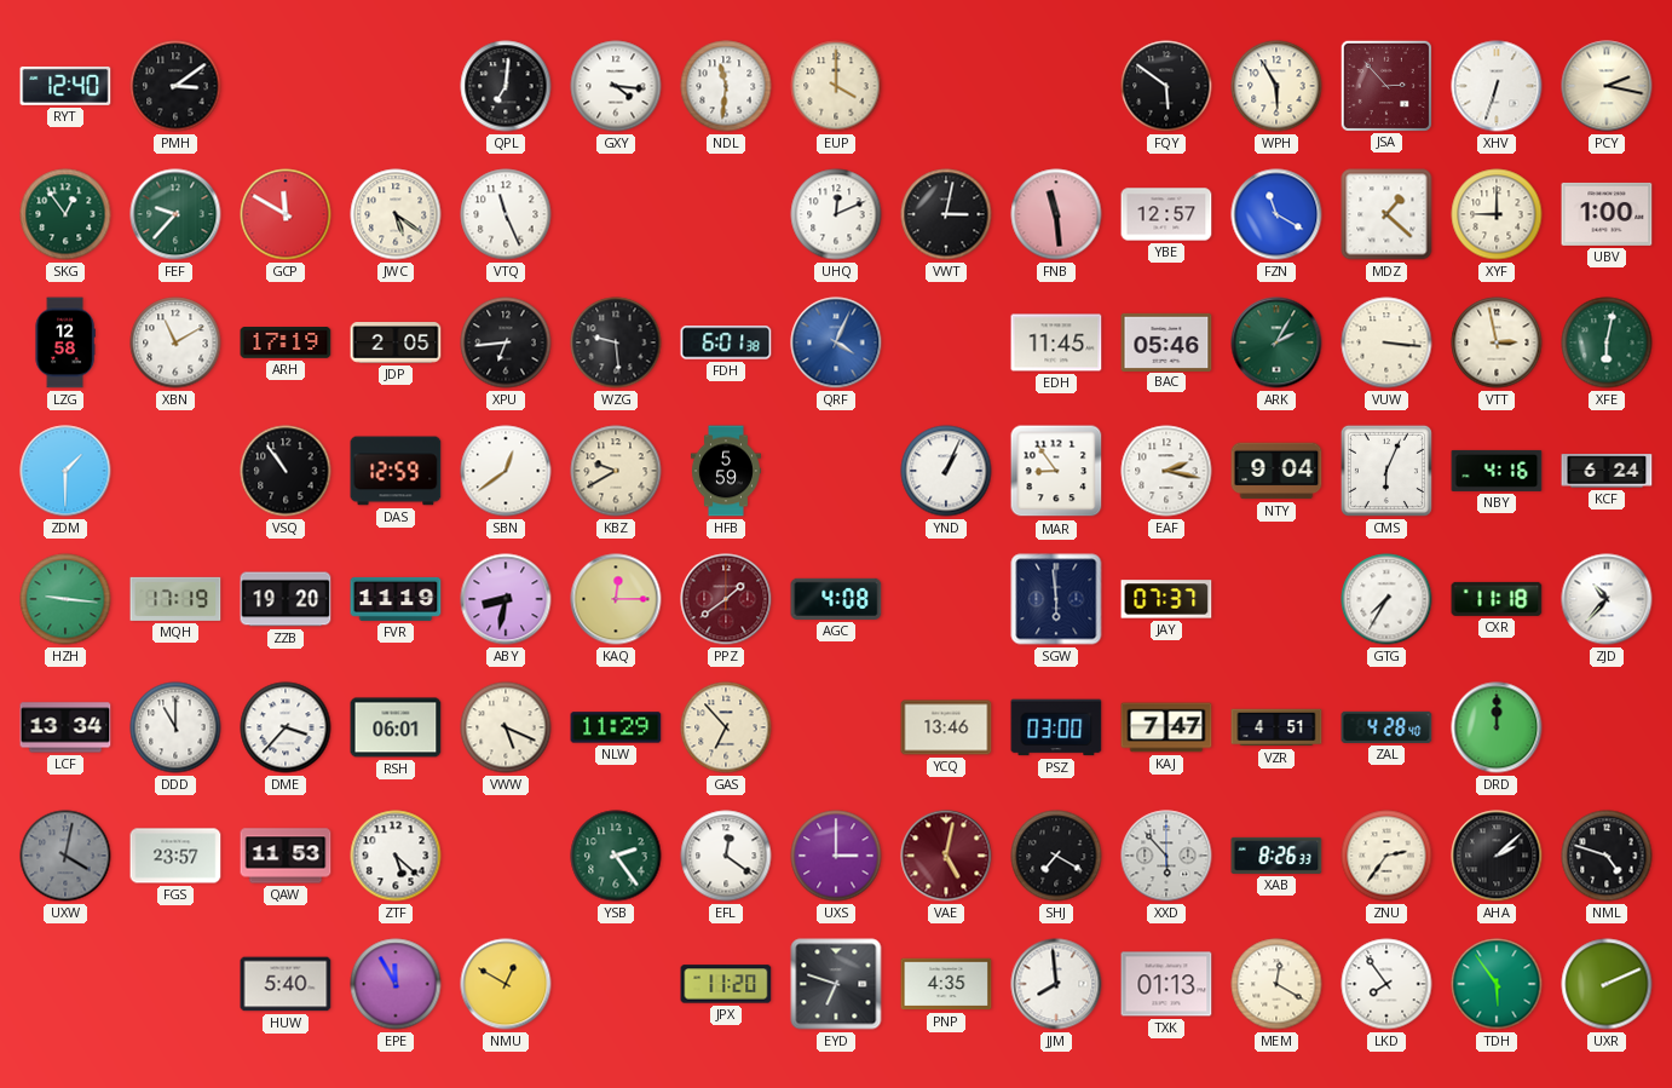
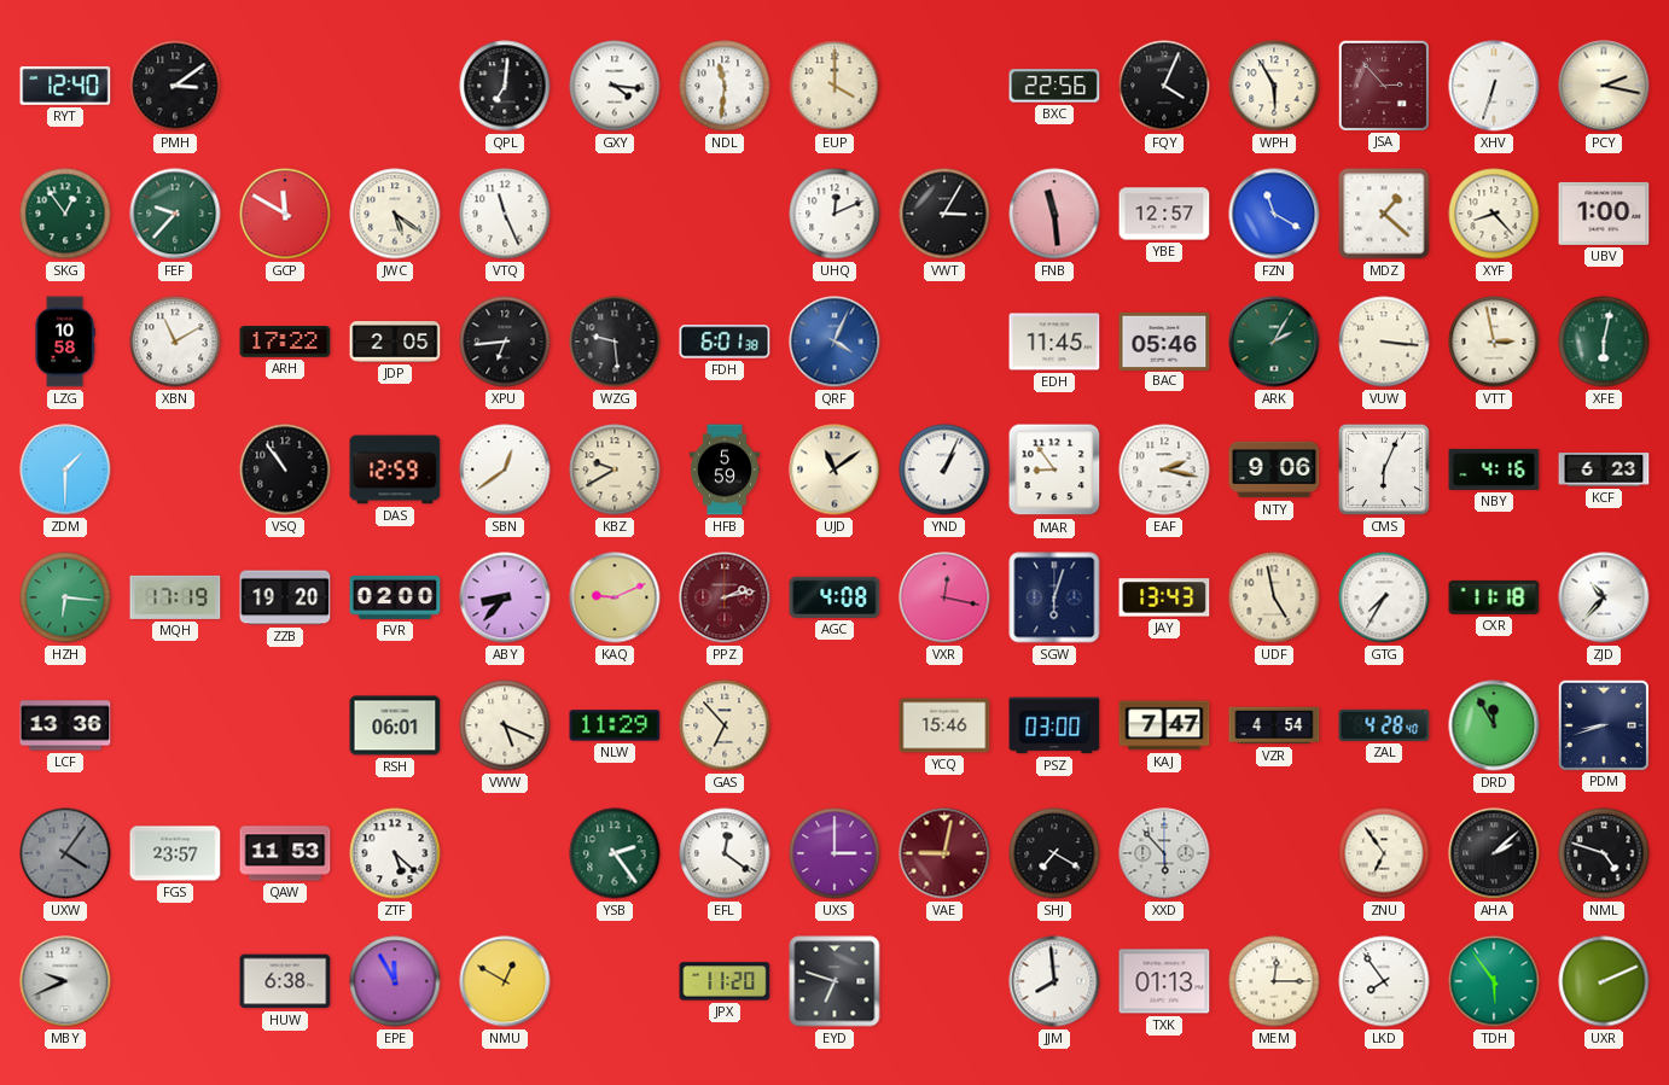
BXC: none -> 22:56
FQY: 5:51 -> 4:04
VWT: 3:02 -> 3:05
XYF: 9:00 -> 8:23
LZG: 12:58 -> 10:58
ARH: 17:19 -> 17:22
UJD: none -> 11:09
NTY: 9:04 -> 9:06
KCF: 6:24 -> 6:23
HZH: 9:16 -> 6:16
FVR: 11:19 -> 02:00
ABY: 8:32 -> 8:37
KAQ: 12:15 -> 9:11
PPZ: 1:39 -> 2:13
VXR: none -> 12:17
SGW: 5:59 -> 6:03
JAY: 07:37 -> 13:43
UDF: none -> 4:58
LCF: 13:34 -> 13:36
DDD: 11:00 -> none
DME: 3:37 -> none
YCQ: 13:46 -> 15:46
VZR: 4:51 -> 4:54
DRD: 12:00 -> 11:55
PDM: none -> 8:42
UXW: 4:02 -> 4:06
VAE: 5:02 -> 9:02
XAB: 8:26 -> none
ZNU: 2:36 -> 6:54
MBY: none -> 9:41
HUW: 5:40 -> 6:38
PNP: 4:35 -> none
MEM: 12:20 -> 12:15
